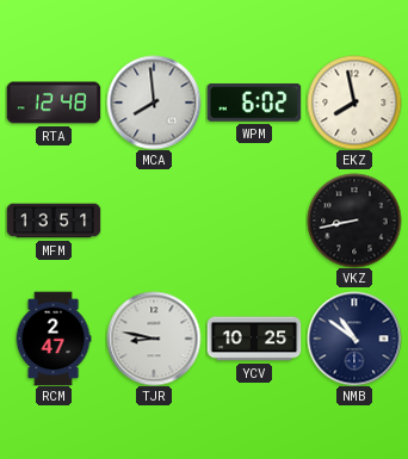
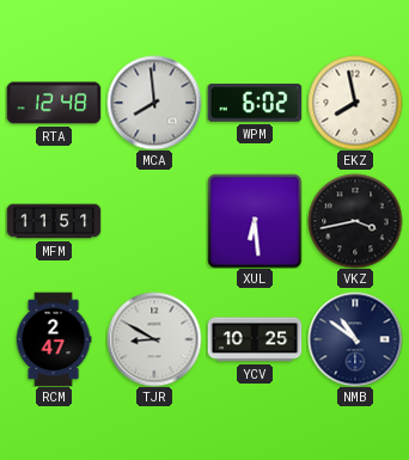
MFM: 13:51 -> 11:51
XUL: none -> 6:29
VKZ: 8:43 -> 3:43
TJR: 8:47 -> 8:50
